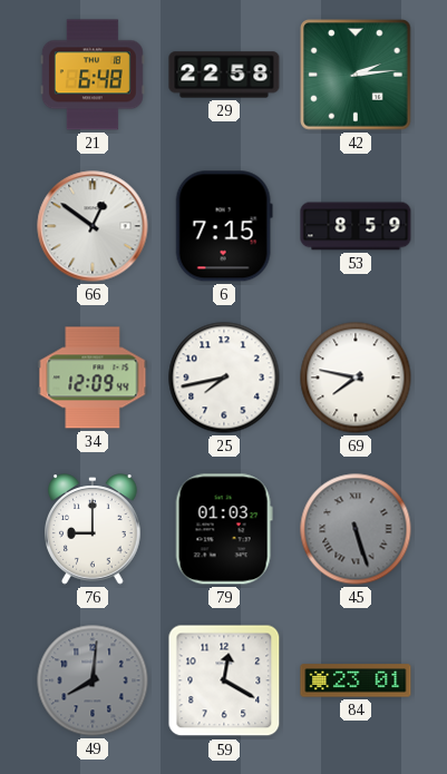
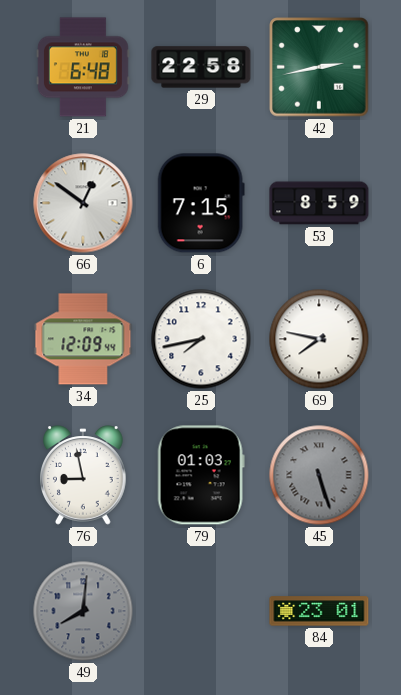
42: 2:14 -> 2:43
76: 9:00 -> 8:58
59: 12:20 -> none
